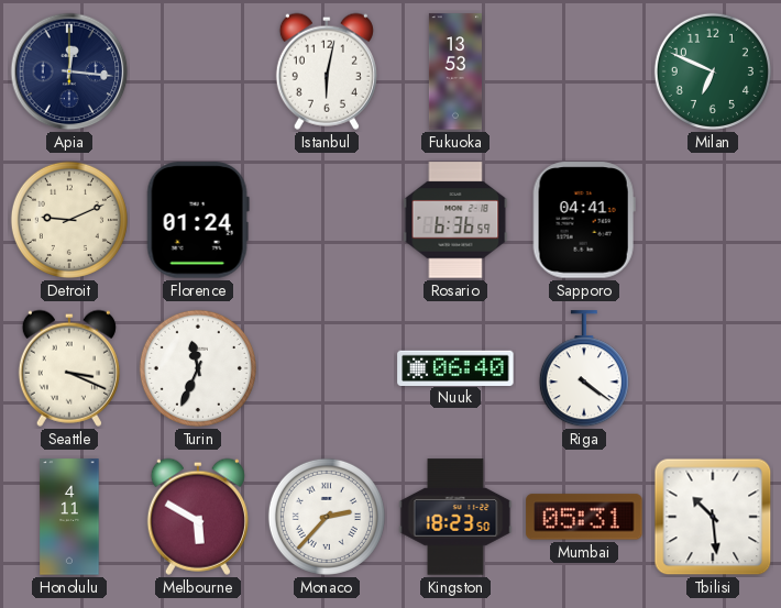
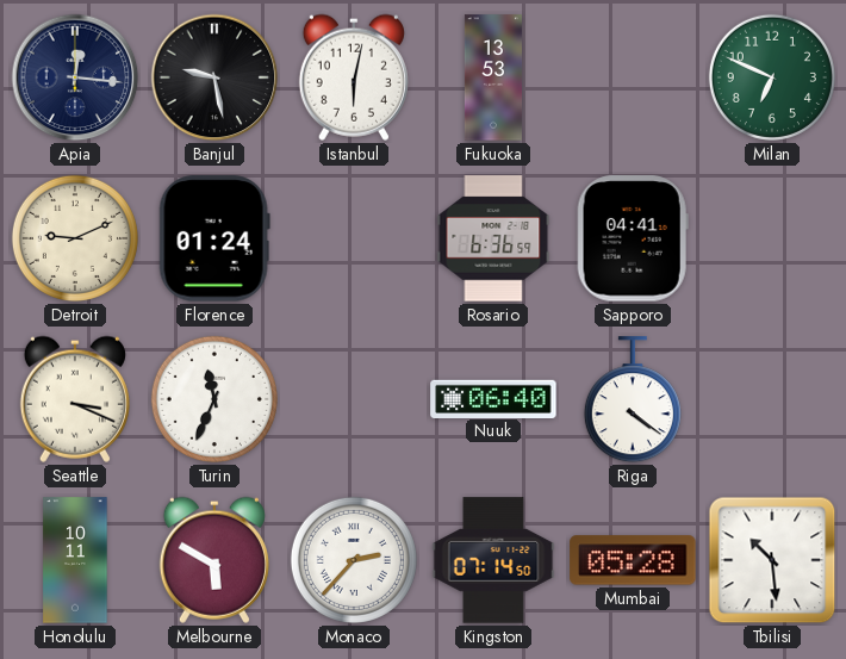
Banjul: none -> 9:28
Honolulu: 4:11 -> 10:11
Kingston: 18:23 -> 07:14
Mumbai: 05:31 -> 05:28
